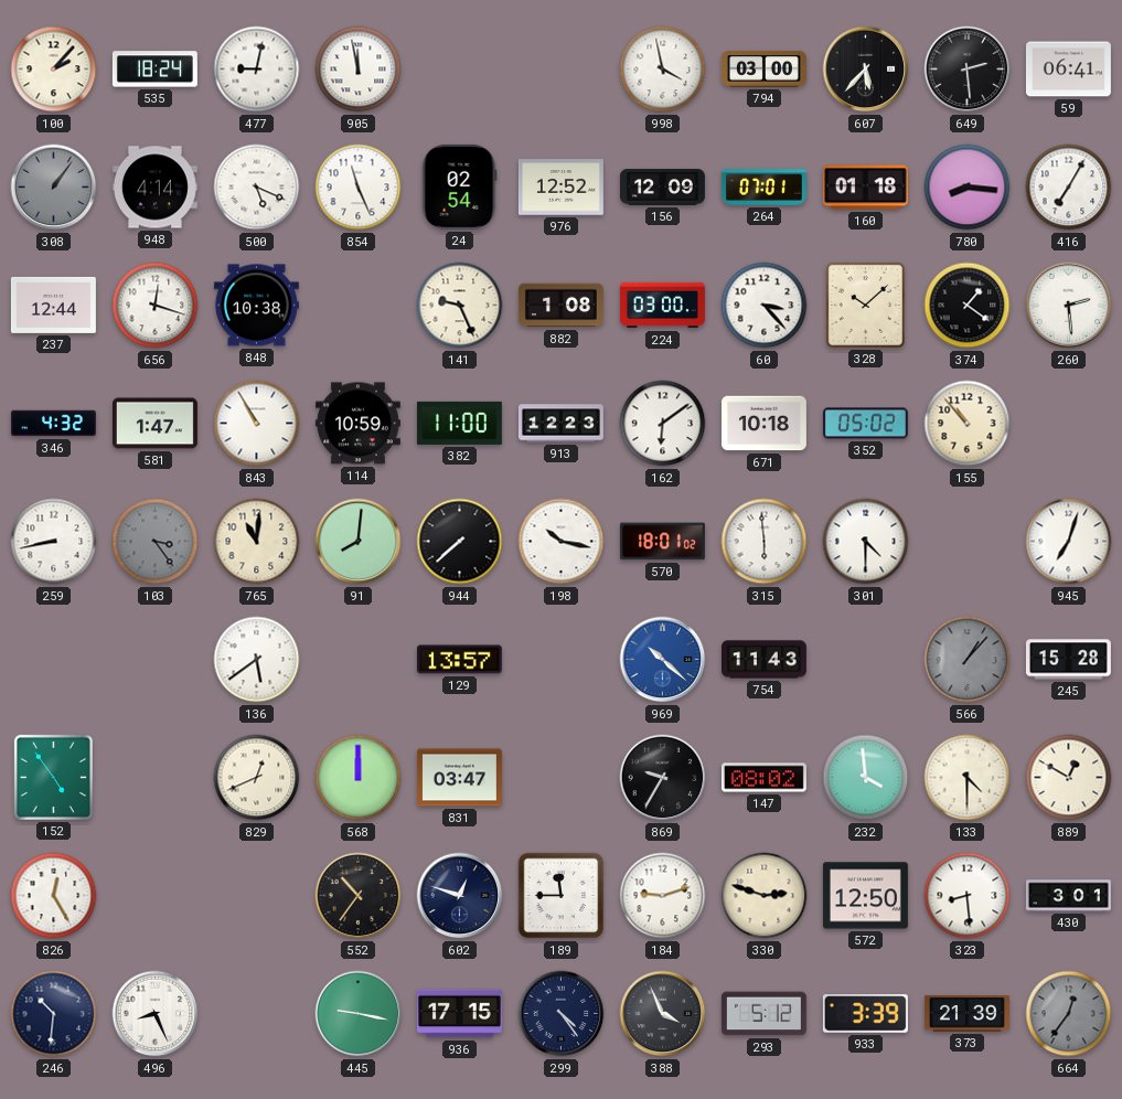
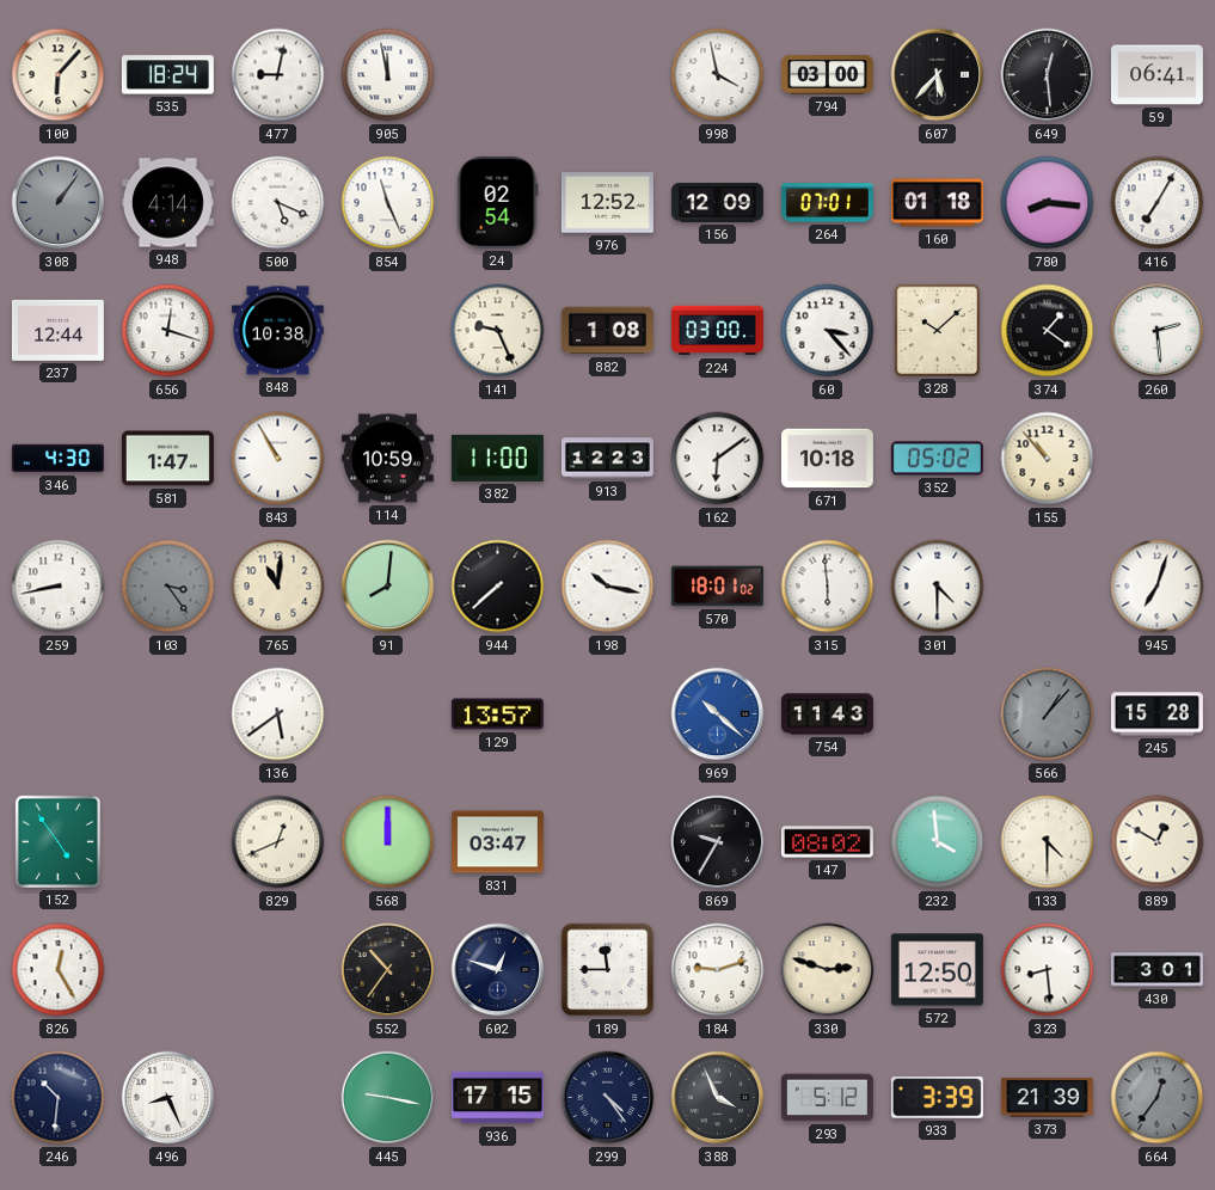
100: 2:07 -> 6:07
649: 2:29 -> 12:29
346: 4:32 -> 4:30
